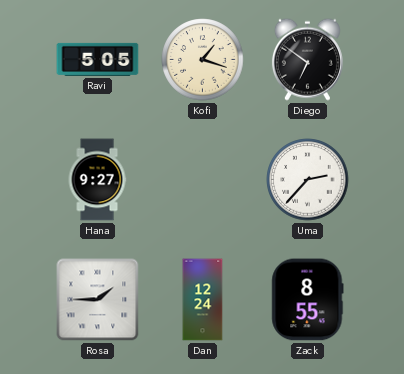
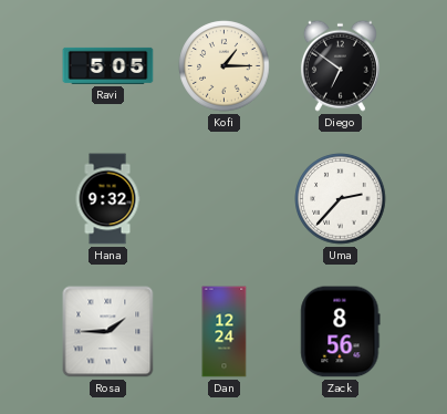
Kofi: 1:18 -> 1:15
Hana: 9:27 -> 9:32
Zack: 8:55 -> 8:56
